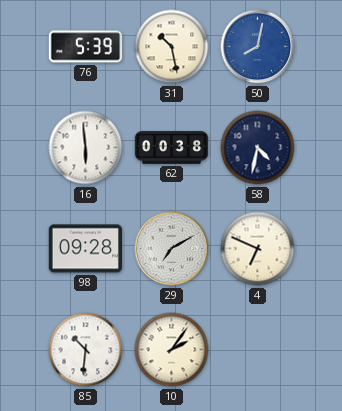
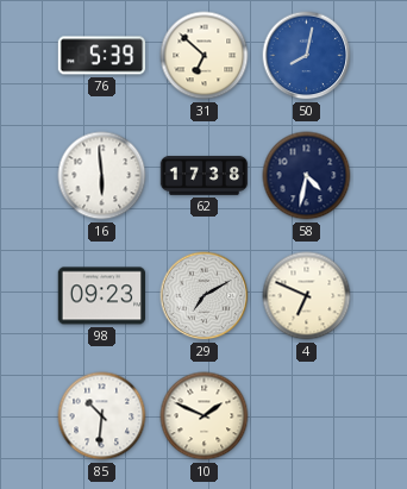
31: 10:28 -> 6:52
62: 00:38 -> 17:38
98: 09:28 -> 09:23
10: 2:06 -> 1:49
